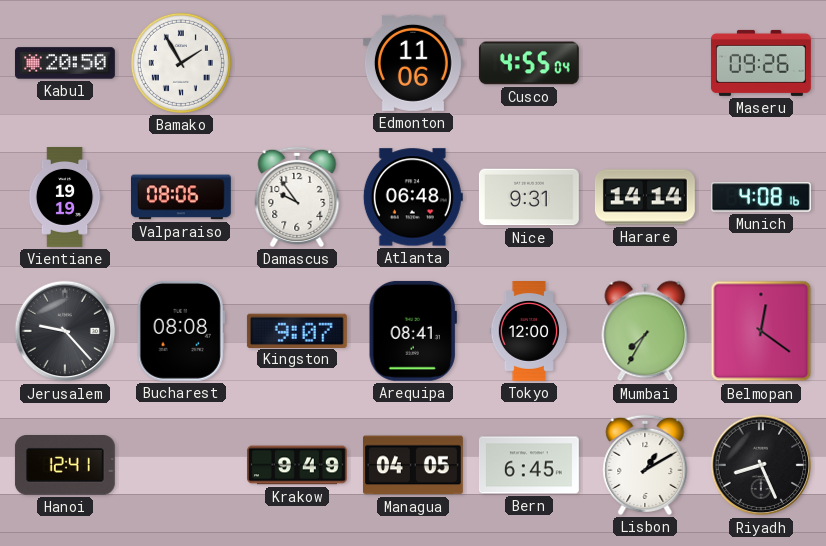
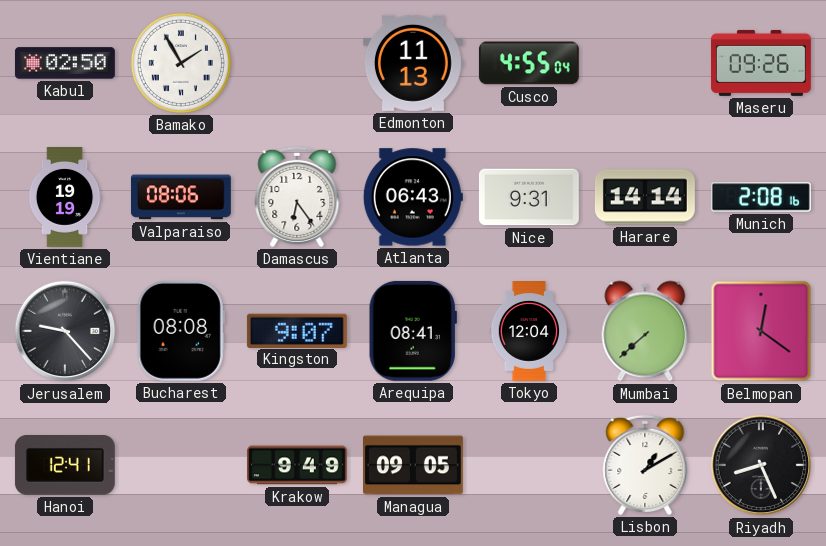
Kabul: 20:50 -> 02:50
Edmonton: 11:06 -> 11:13
Damascus: 9:54 -> 6:24
Atlanta: 06:48 -> 06:43
Munich: 4:08 -> 2:08
Tokyo: 12:00 -> 12:04
Mumbai: 7:35 -> 7:38
Managua: 04:05 -> 09:05
Bern: 6:45 -> none
